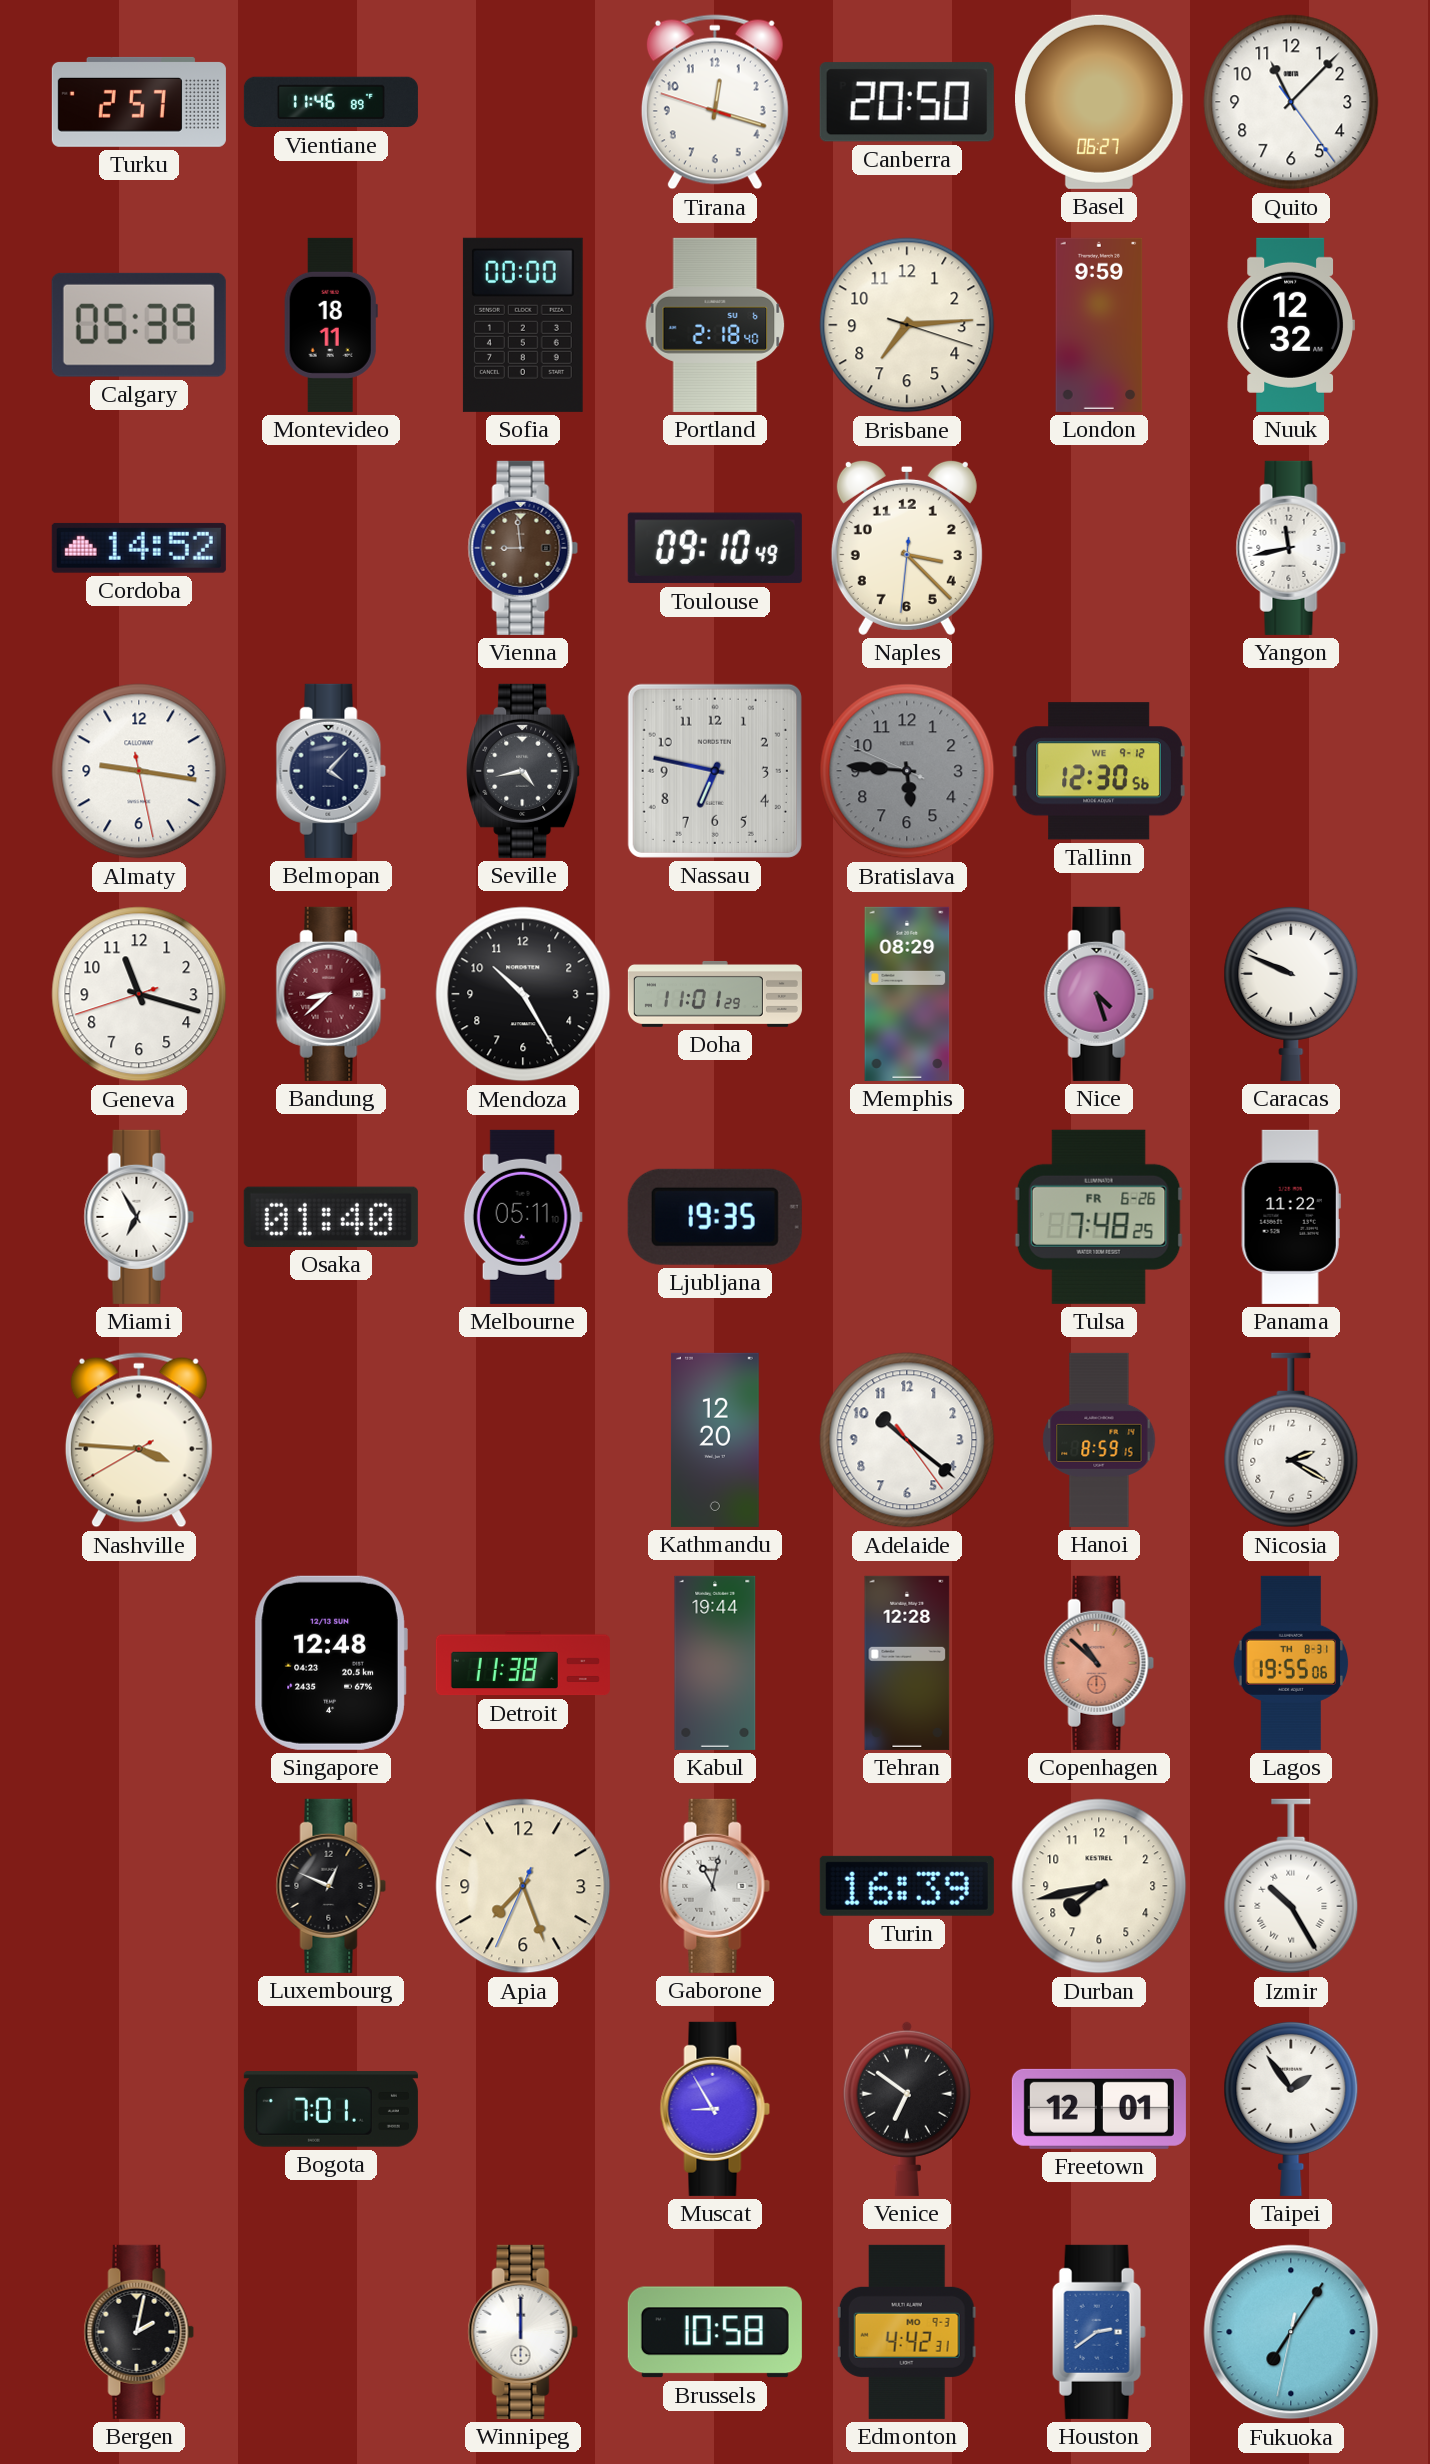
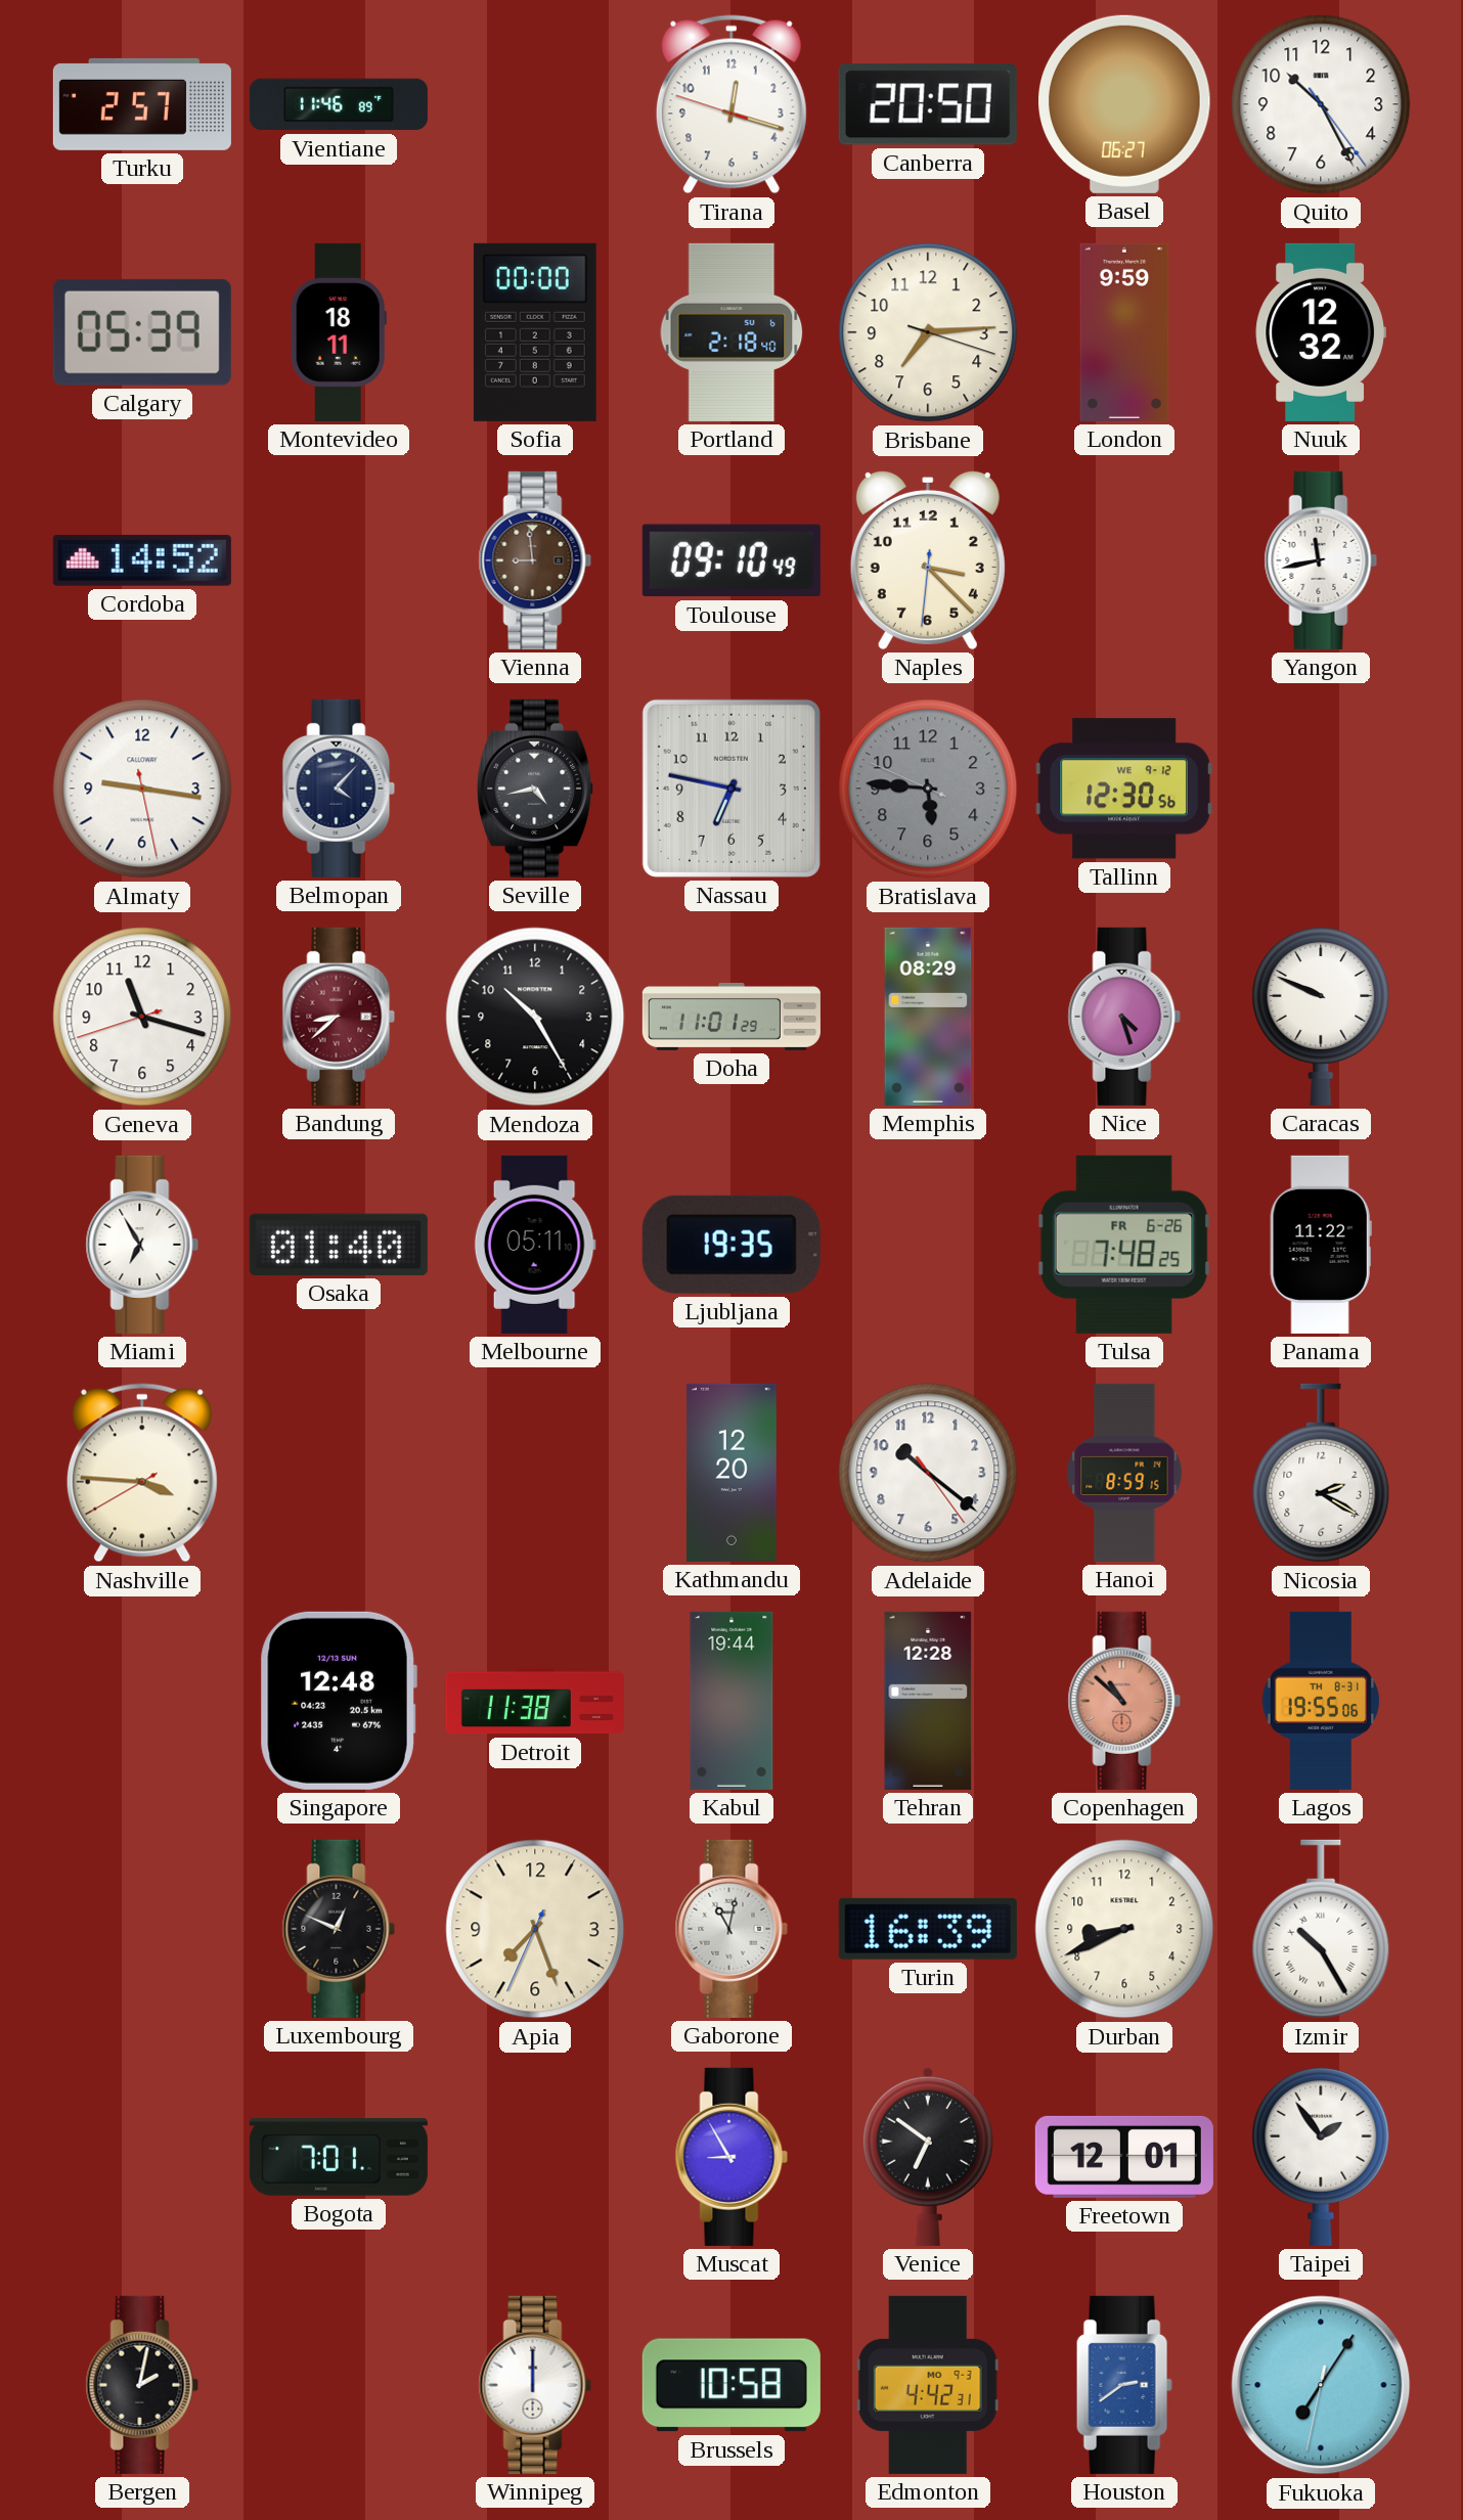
Quito: 11:07 -> 10:25
Durban: 7:43 -> 8:41
